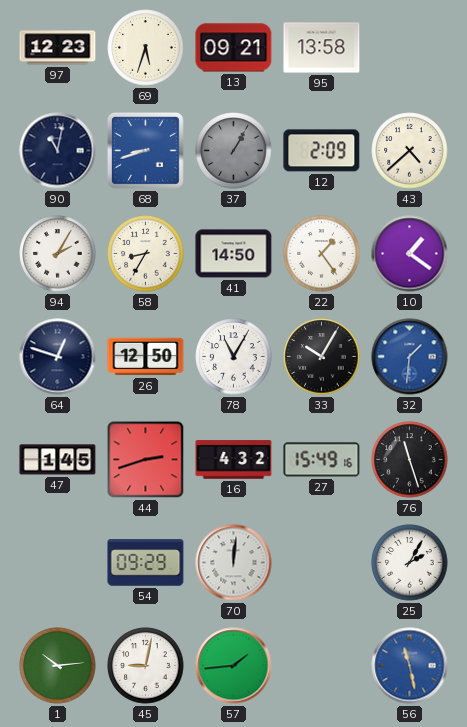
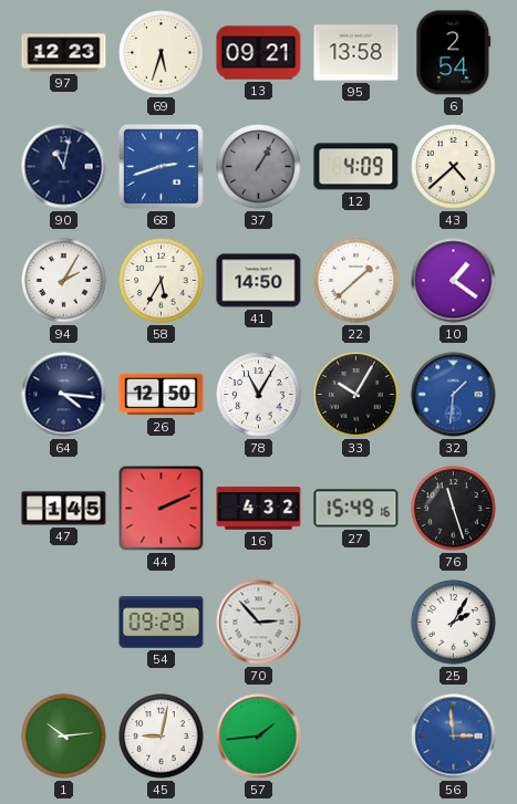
6: none -> 2:54
68: 8:42 -> 2:42
12: 2:09 -> 4:09
58: 8:35 -> 5:35
22: 1:24 -> 1:38
64: 12:48 -> 4:16
44: 2:42 -> 2:11
70: 12:01 -> 2:53
56: 11:28 -> 2:59
